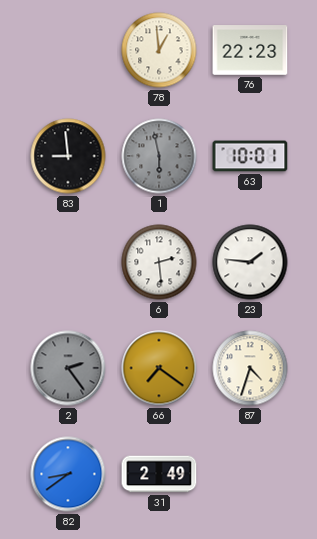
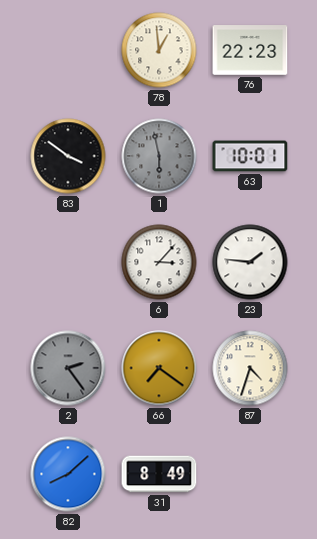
83: 8:59 -> 3:51
6: 2:29 -> 3:07
82: 8:39 -> 8:08
31: 2:49 -> 8:49
